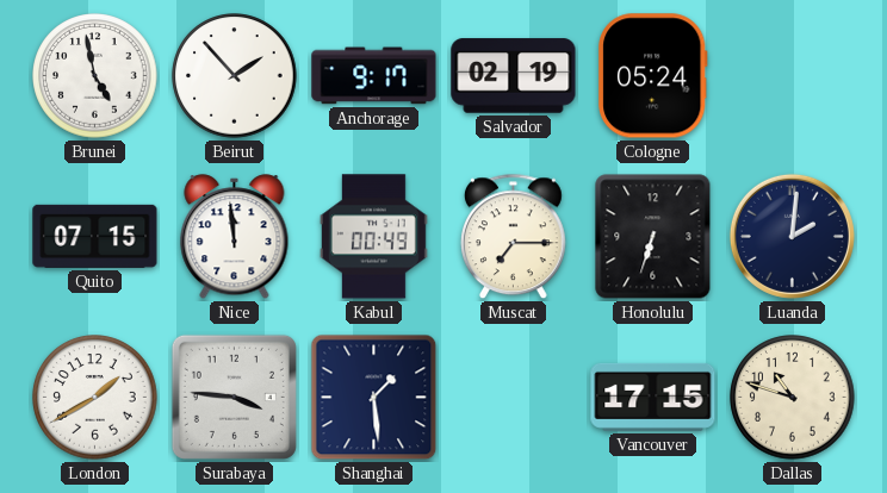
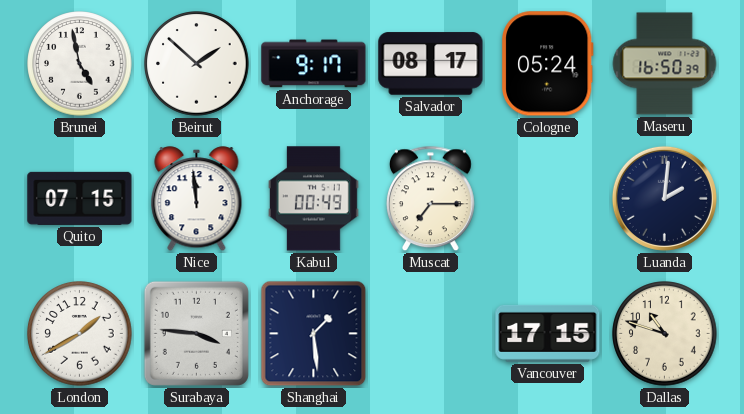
Beirut: 1:53 -> 1:52
Salvador: 02:19 -> 08:17
Maseru: none -> 16:50
Honolulu: 6:33 -> none
